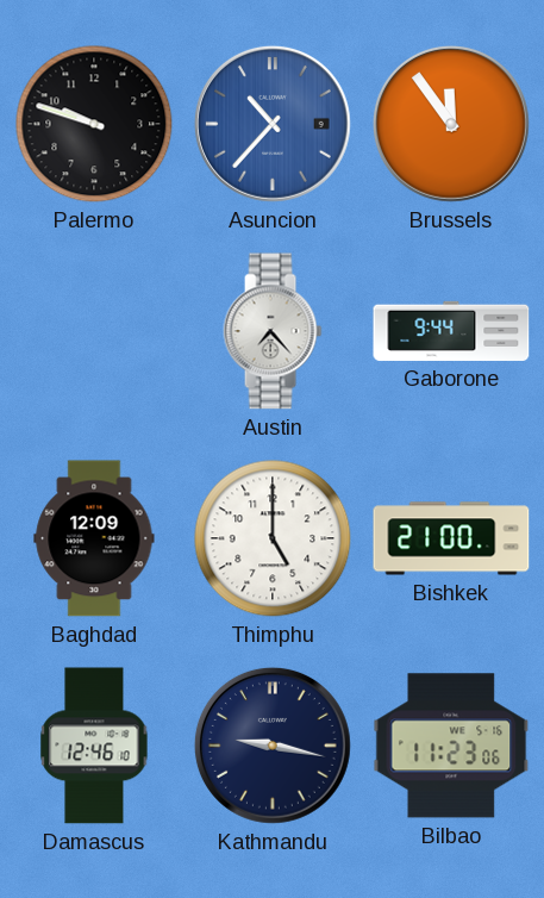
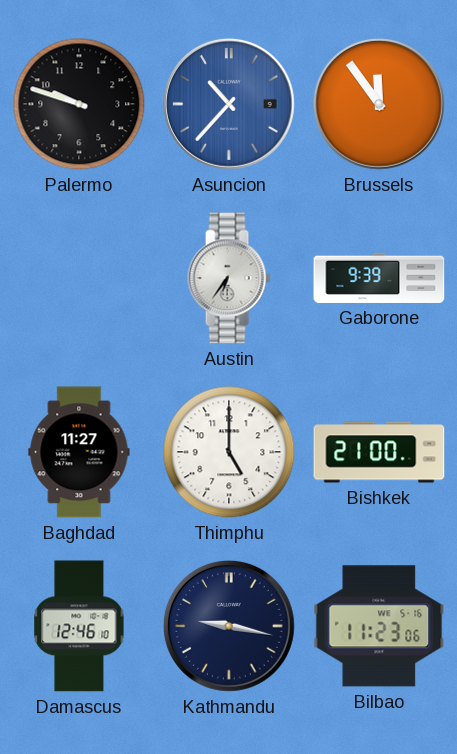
Austin: 7:23 -> 6:36
Gaborone: 9:44 -> 9:39
Baghdad: 12:09 -> 11:27
